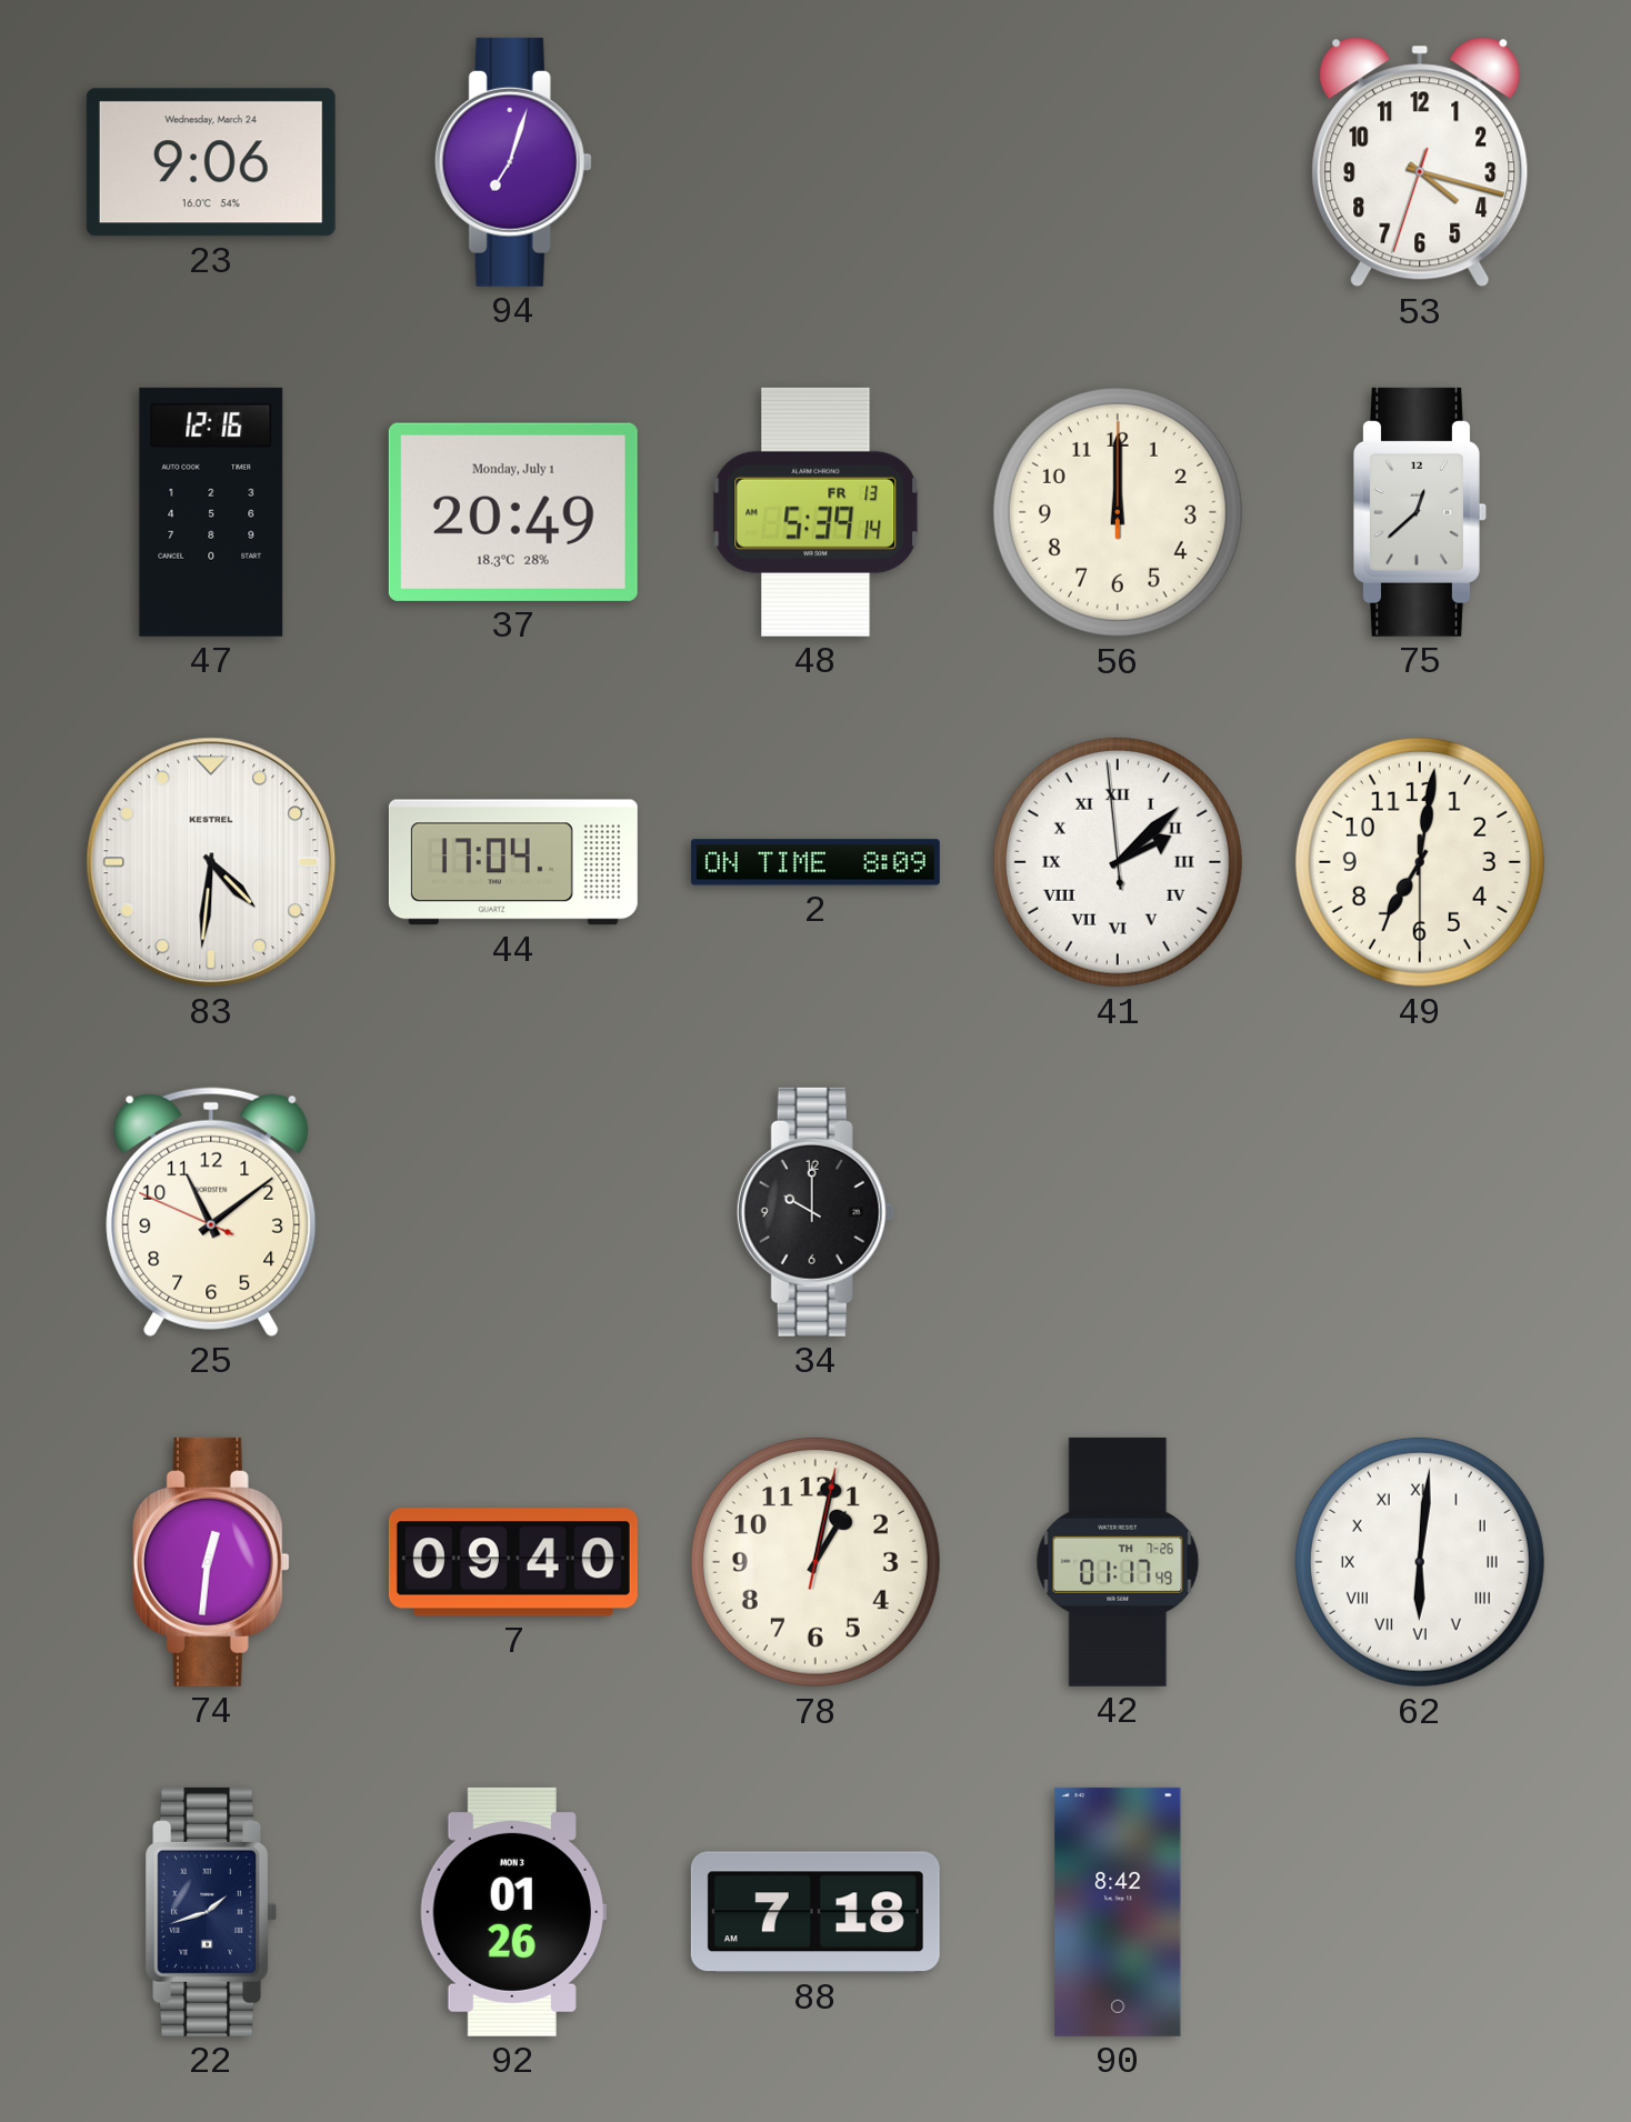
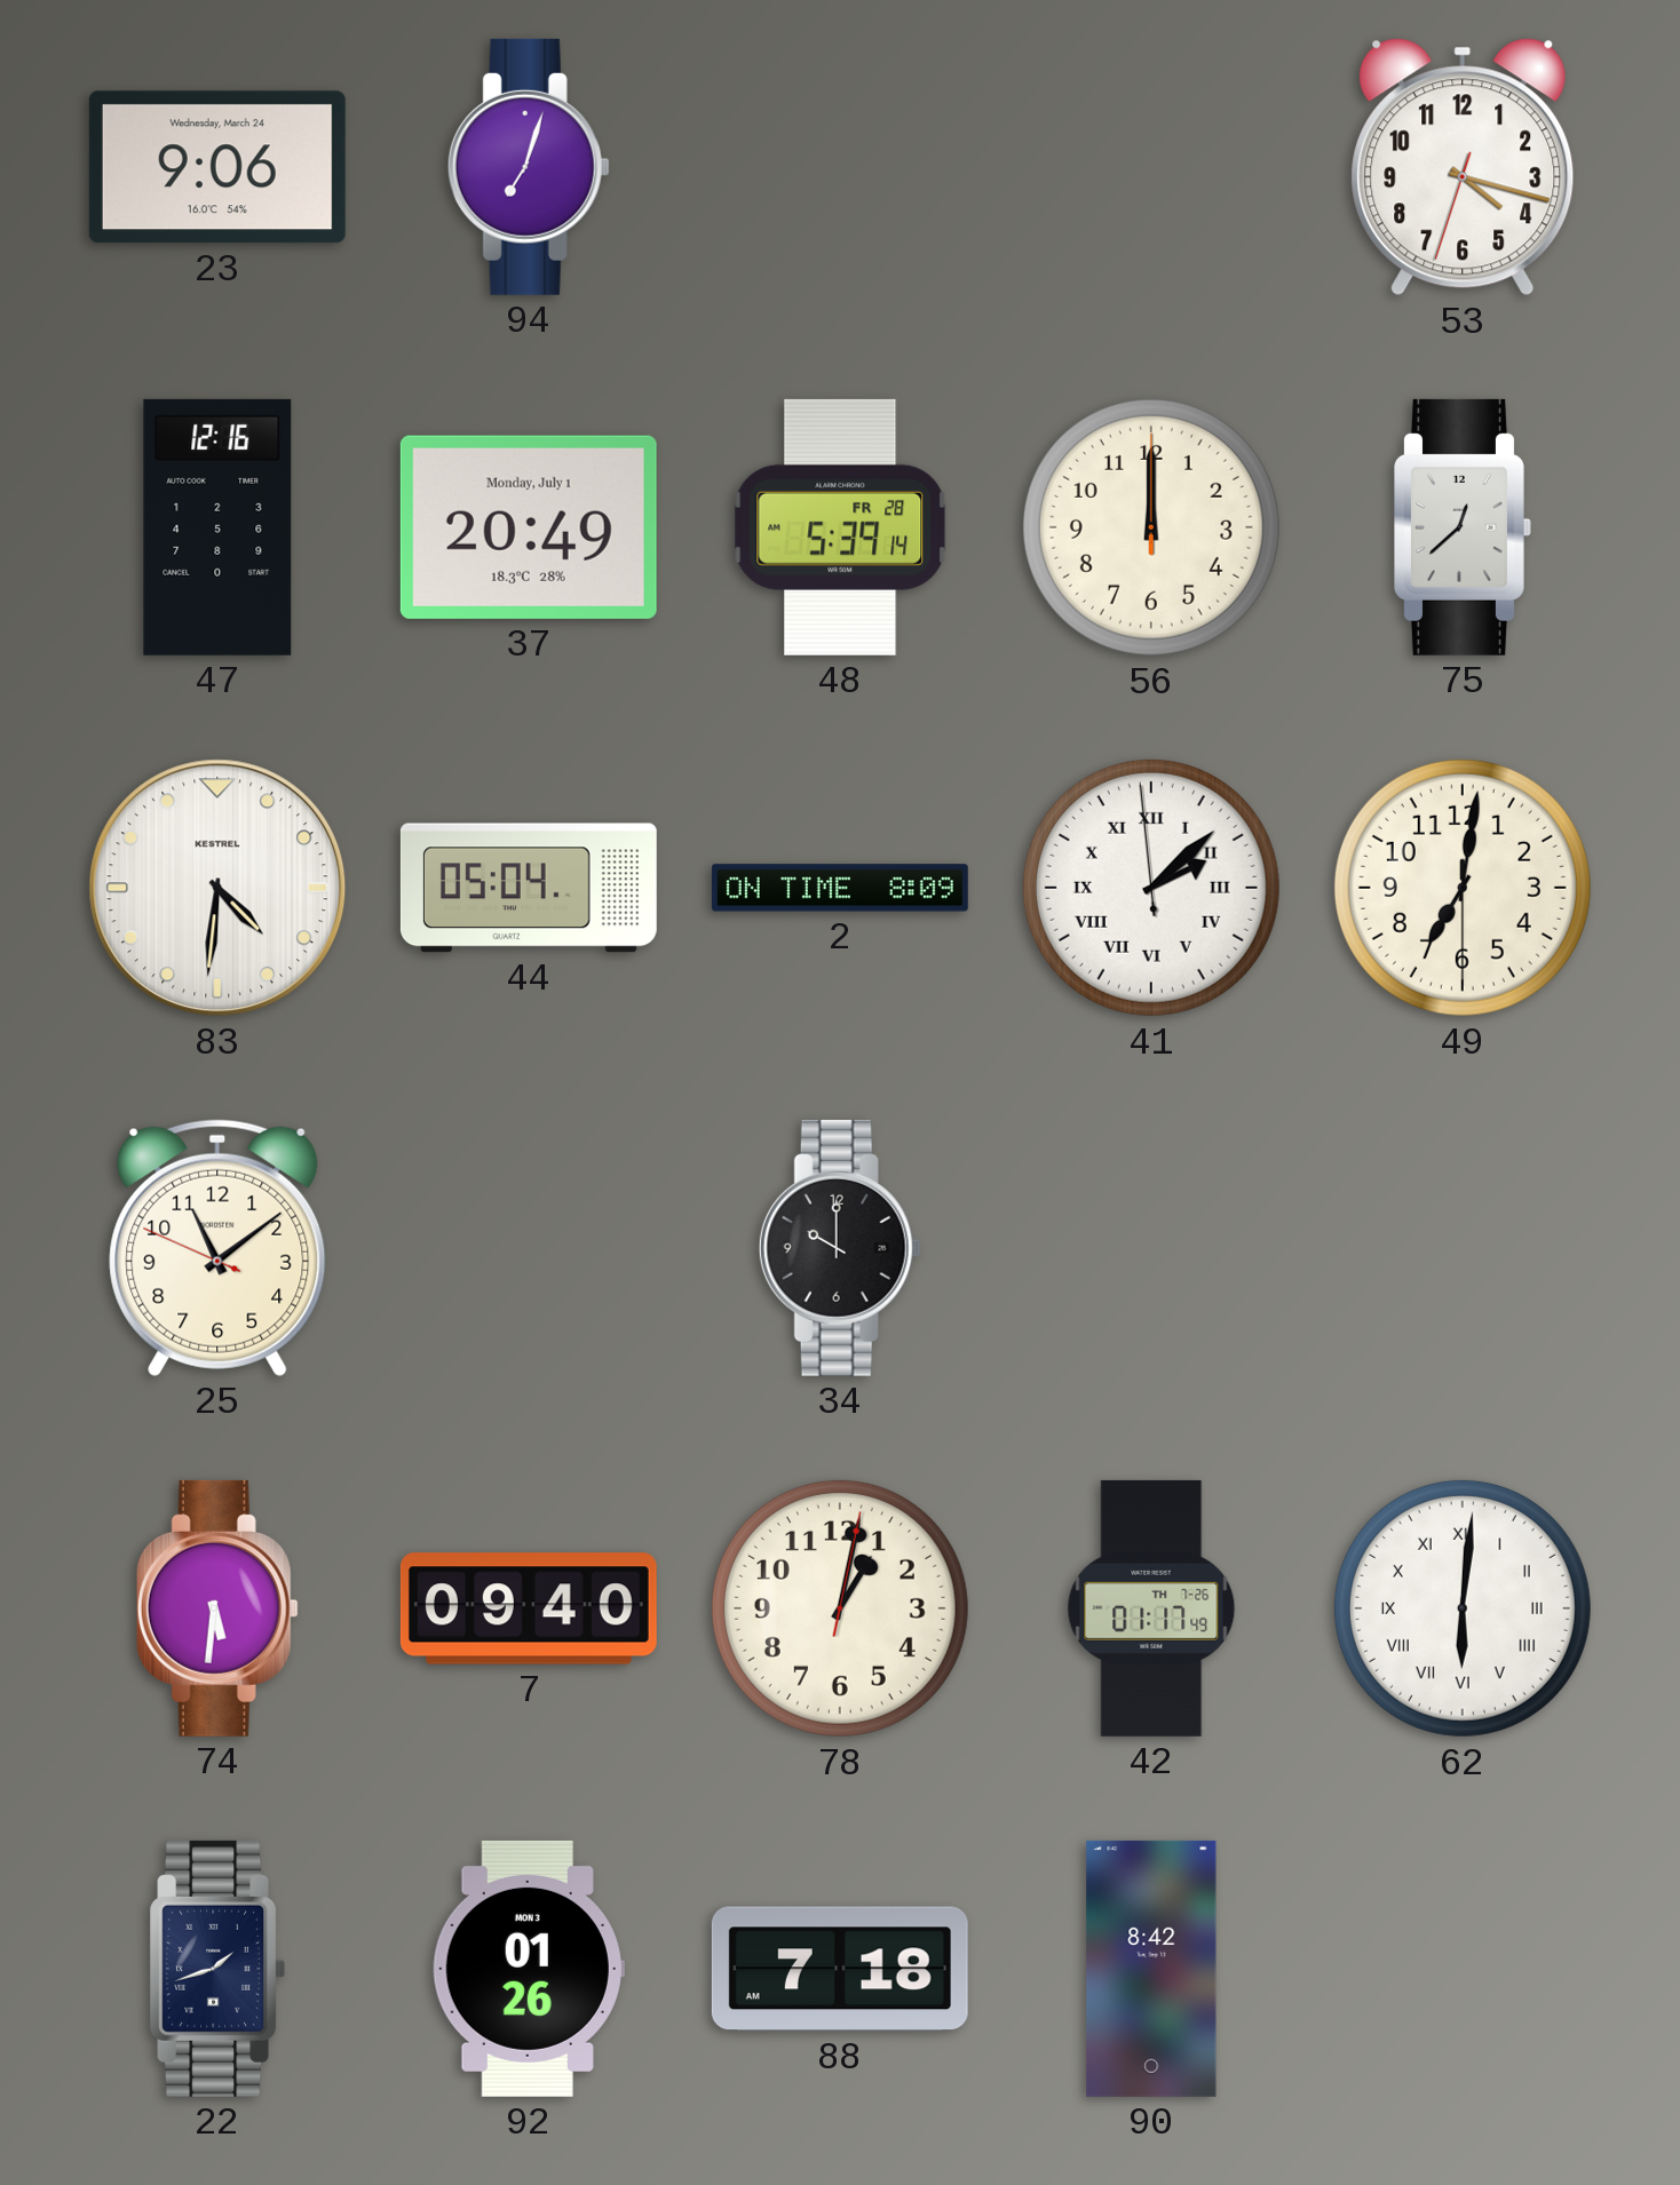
48 date: FR 13 -> FR 28
44: 17:04 -> 05:04
74: 12:31 -> 5:31
